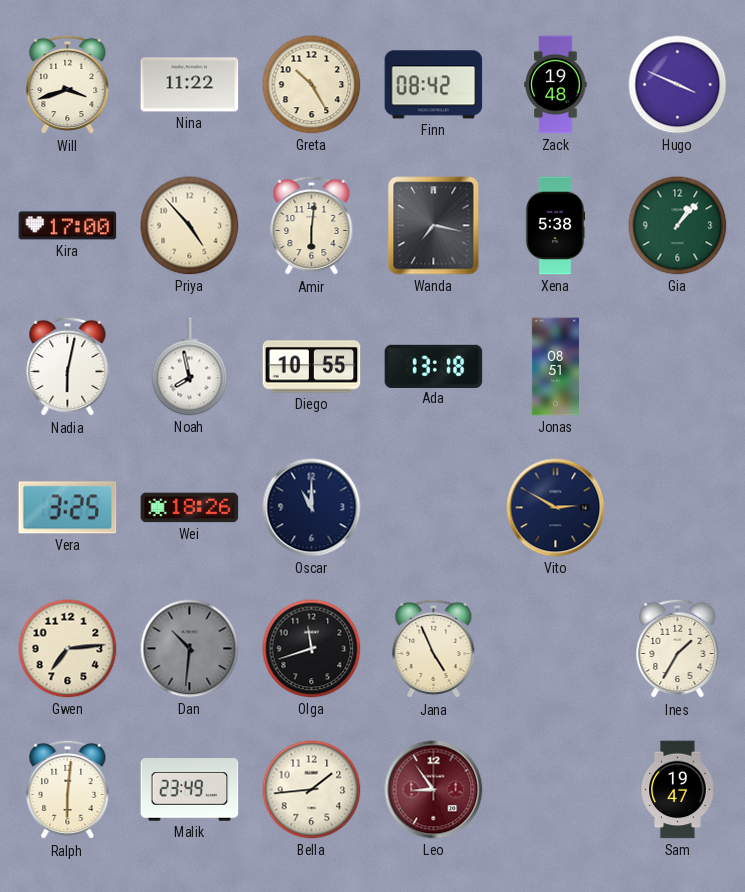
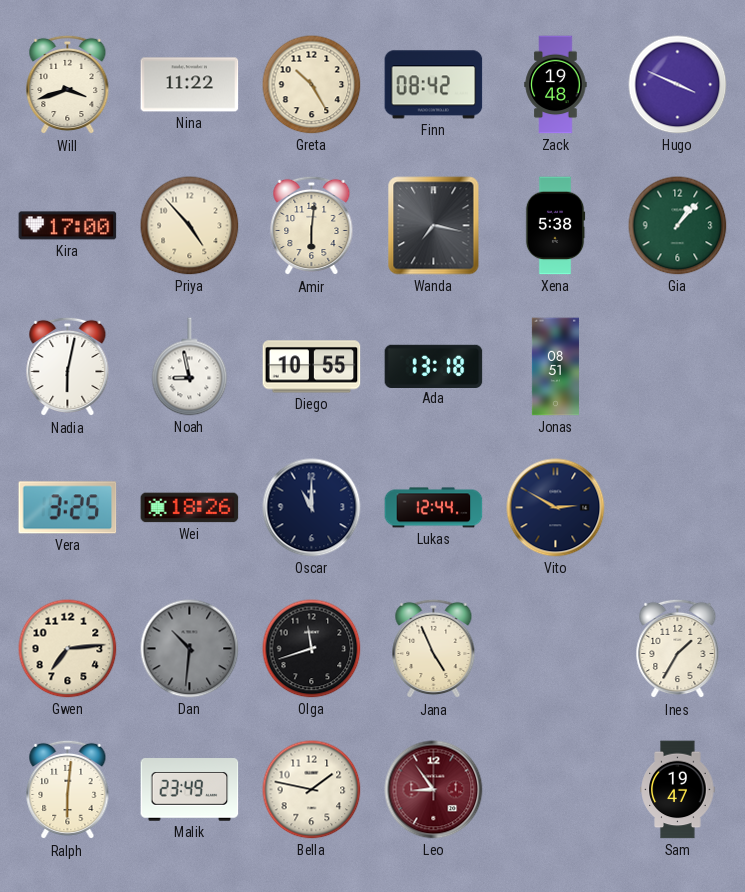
Noah: 7:58 -> 8:58
Lukas: none -> 12:44
Bella: 1:44 -> 1:47
